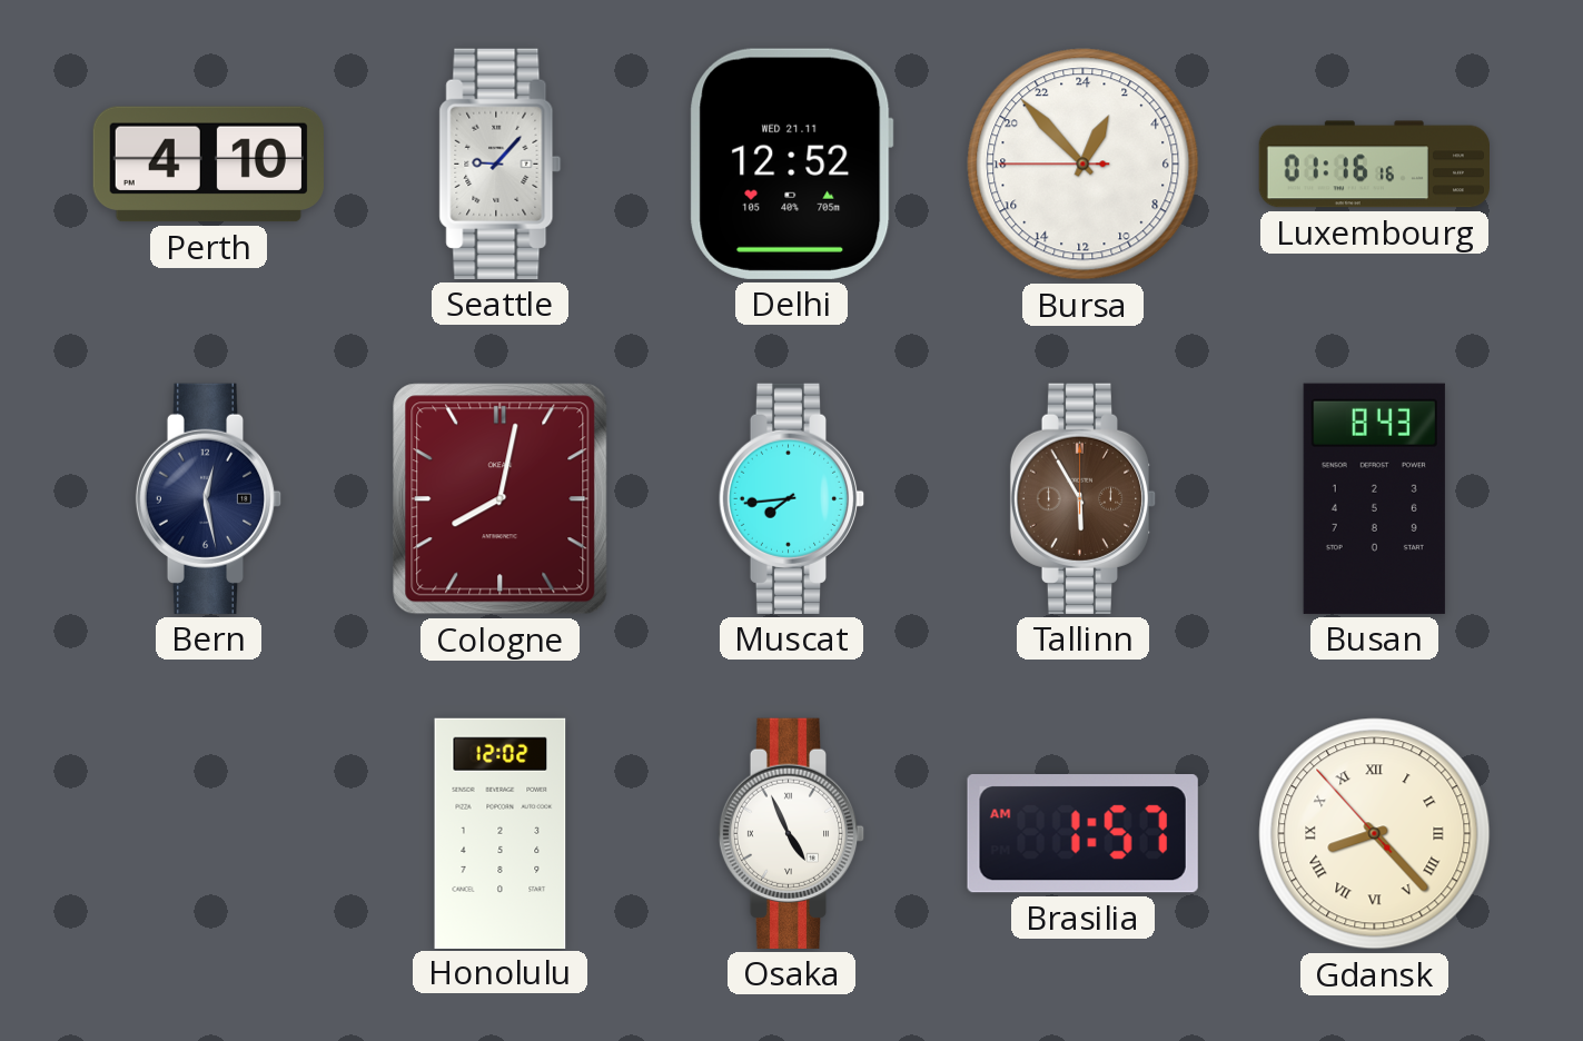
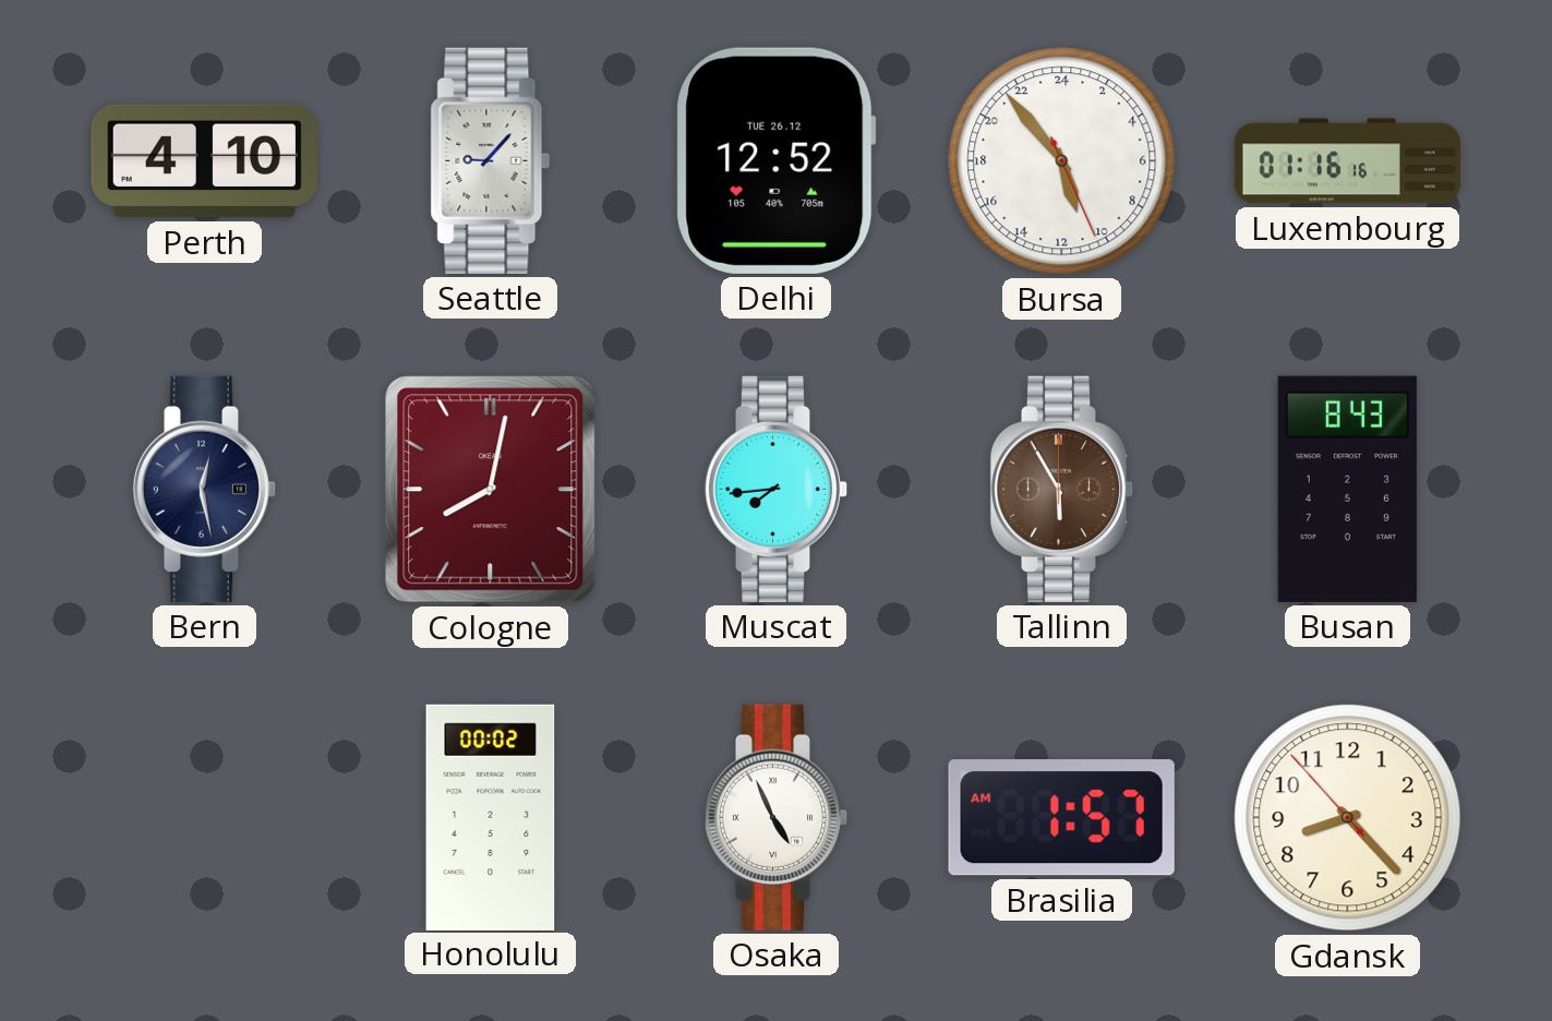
Delhi date: WED 21.11 -> TUE 26.12
Bursa: 1:52 -> 10:53
Honolulu: 12:02 -> 00:02
Gdansk numerals: Roman -> Arabic
